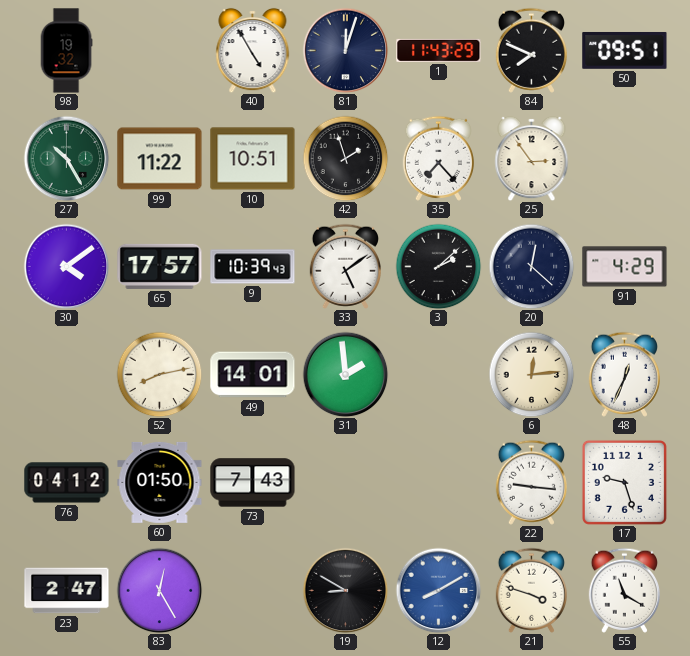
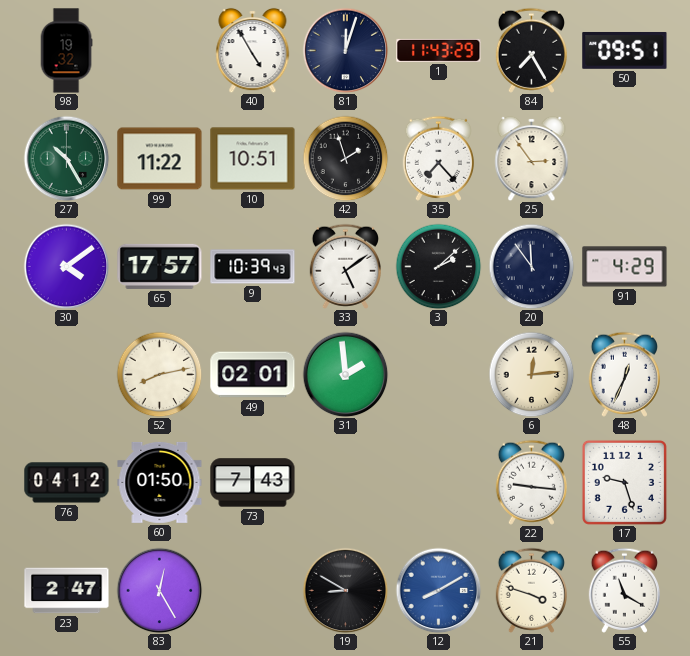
84: 7:49 -> 7:25
20: 12:22 -> 11:54
49: 14:01 -> 02:01
